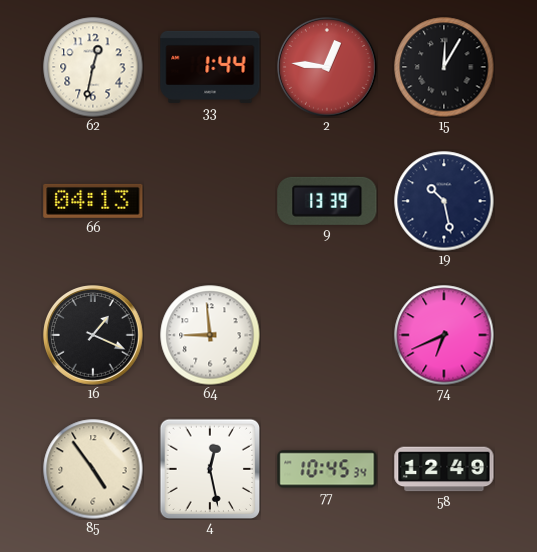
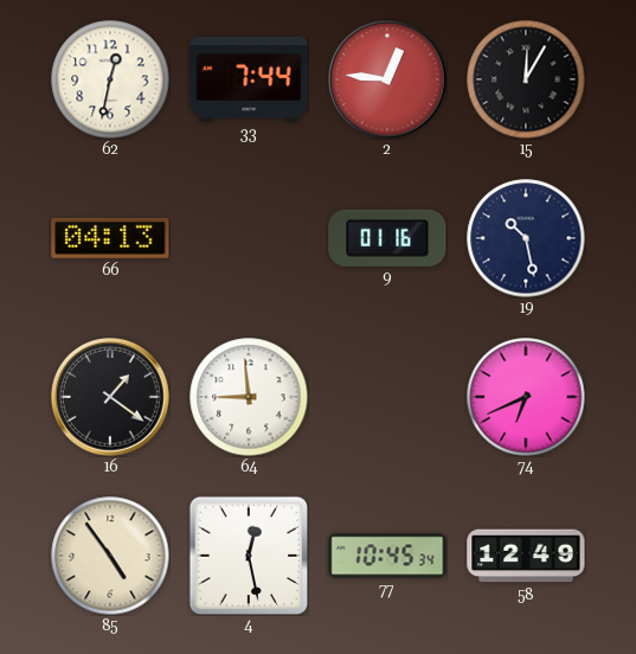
33: 1:44 -> 7:44
9: 13:39 -> 01:16
16: 1:19 -> 1:21
